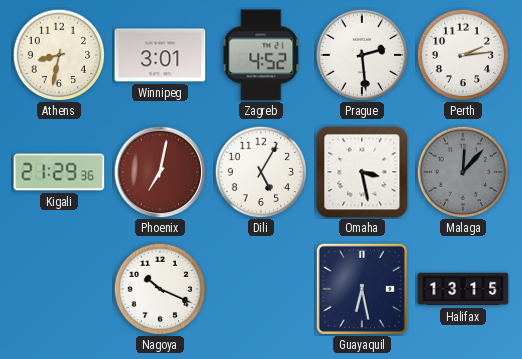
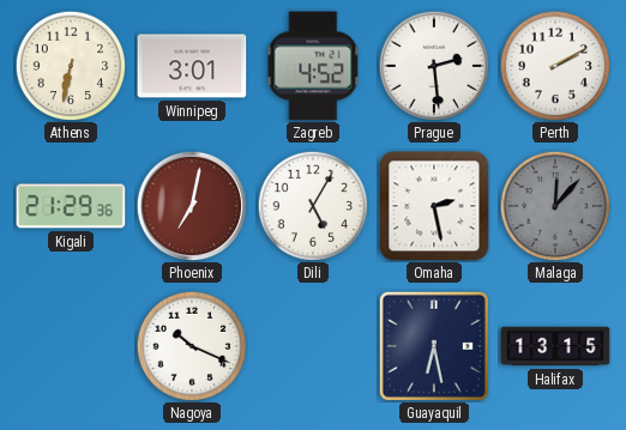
Athens: 8:32 -> 6:32
Perth: 2:14 -> 2:10
Omaha: 3:28 -> 2:28
